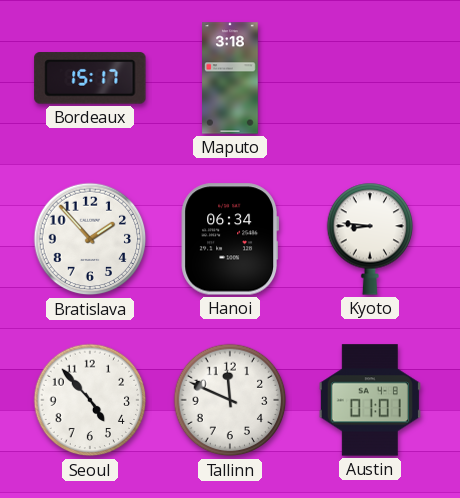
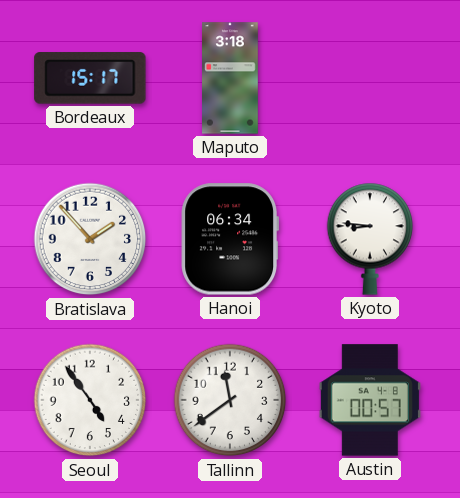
Seoul: 4:53 -> 4:54
Tallinn: 11:49 -> 11:39
Austin: 01:01 -> 00:57
